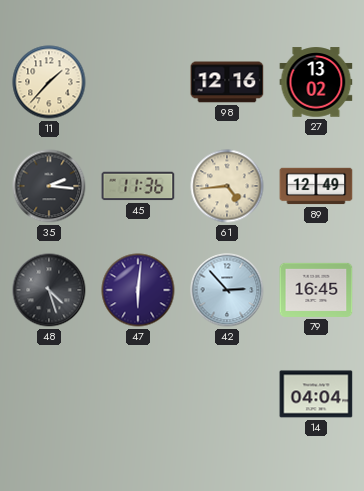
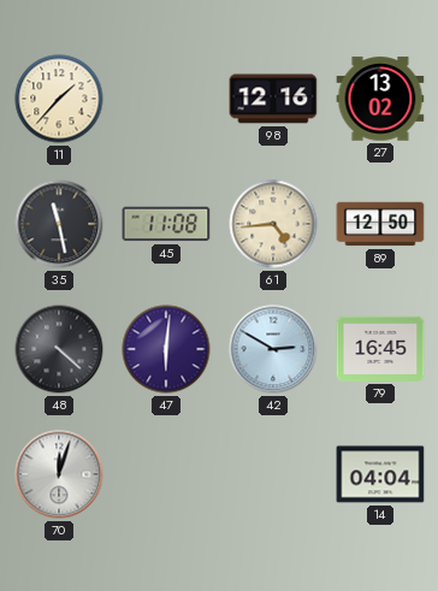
35: 2:16 -> 11:28
45: 11:36 -> 11:08
89: 12:49 -> 12:50
48: 4:27 -> 4:22
42: 2:53 -> 2:50
70: none -> 12:03
